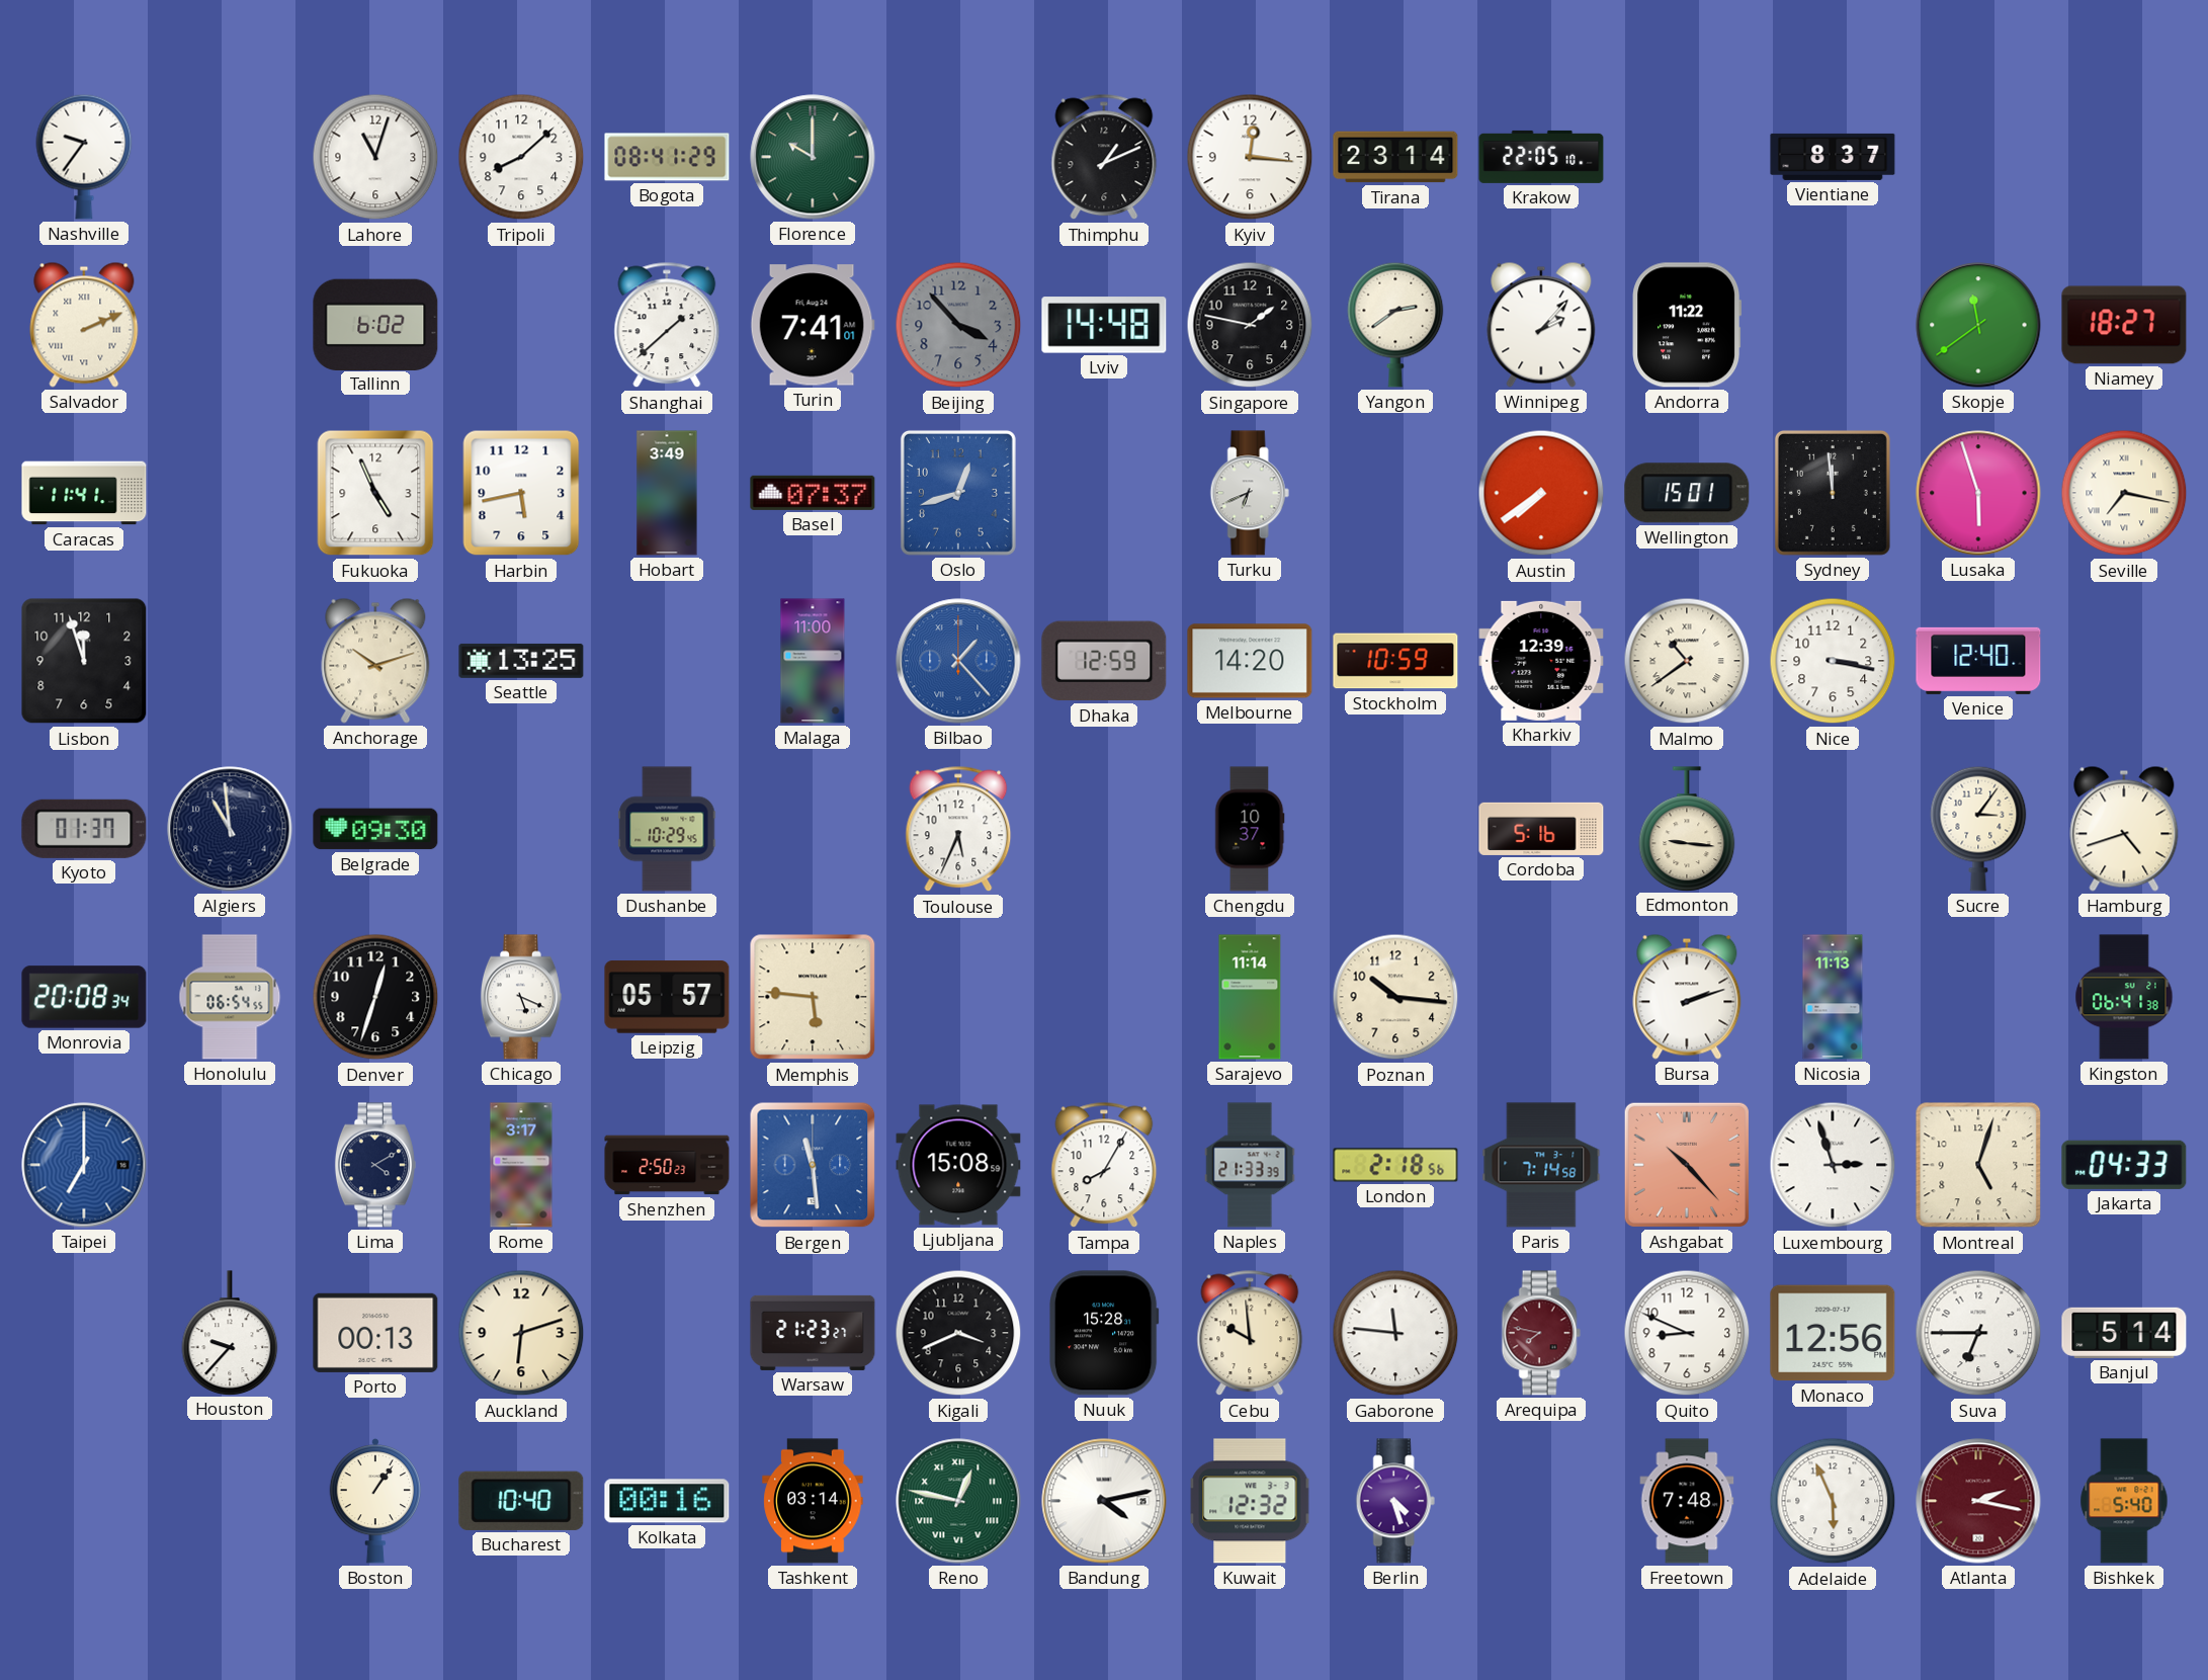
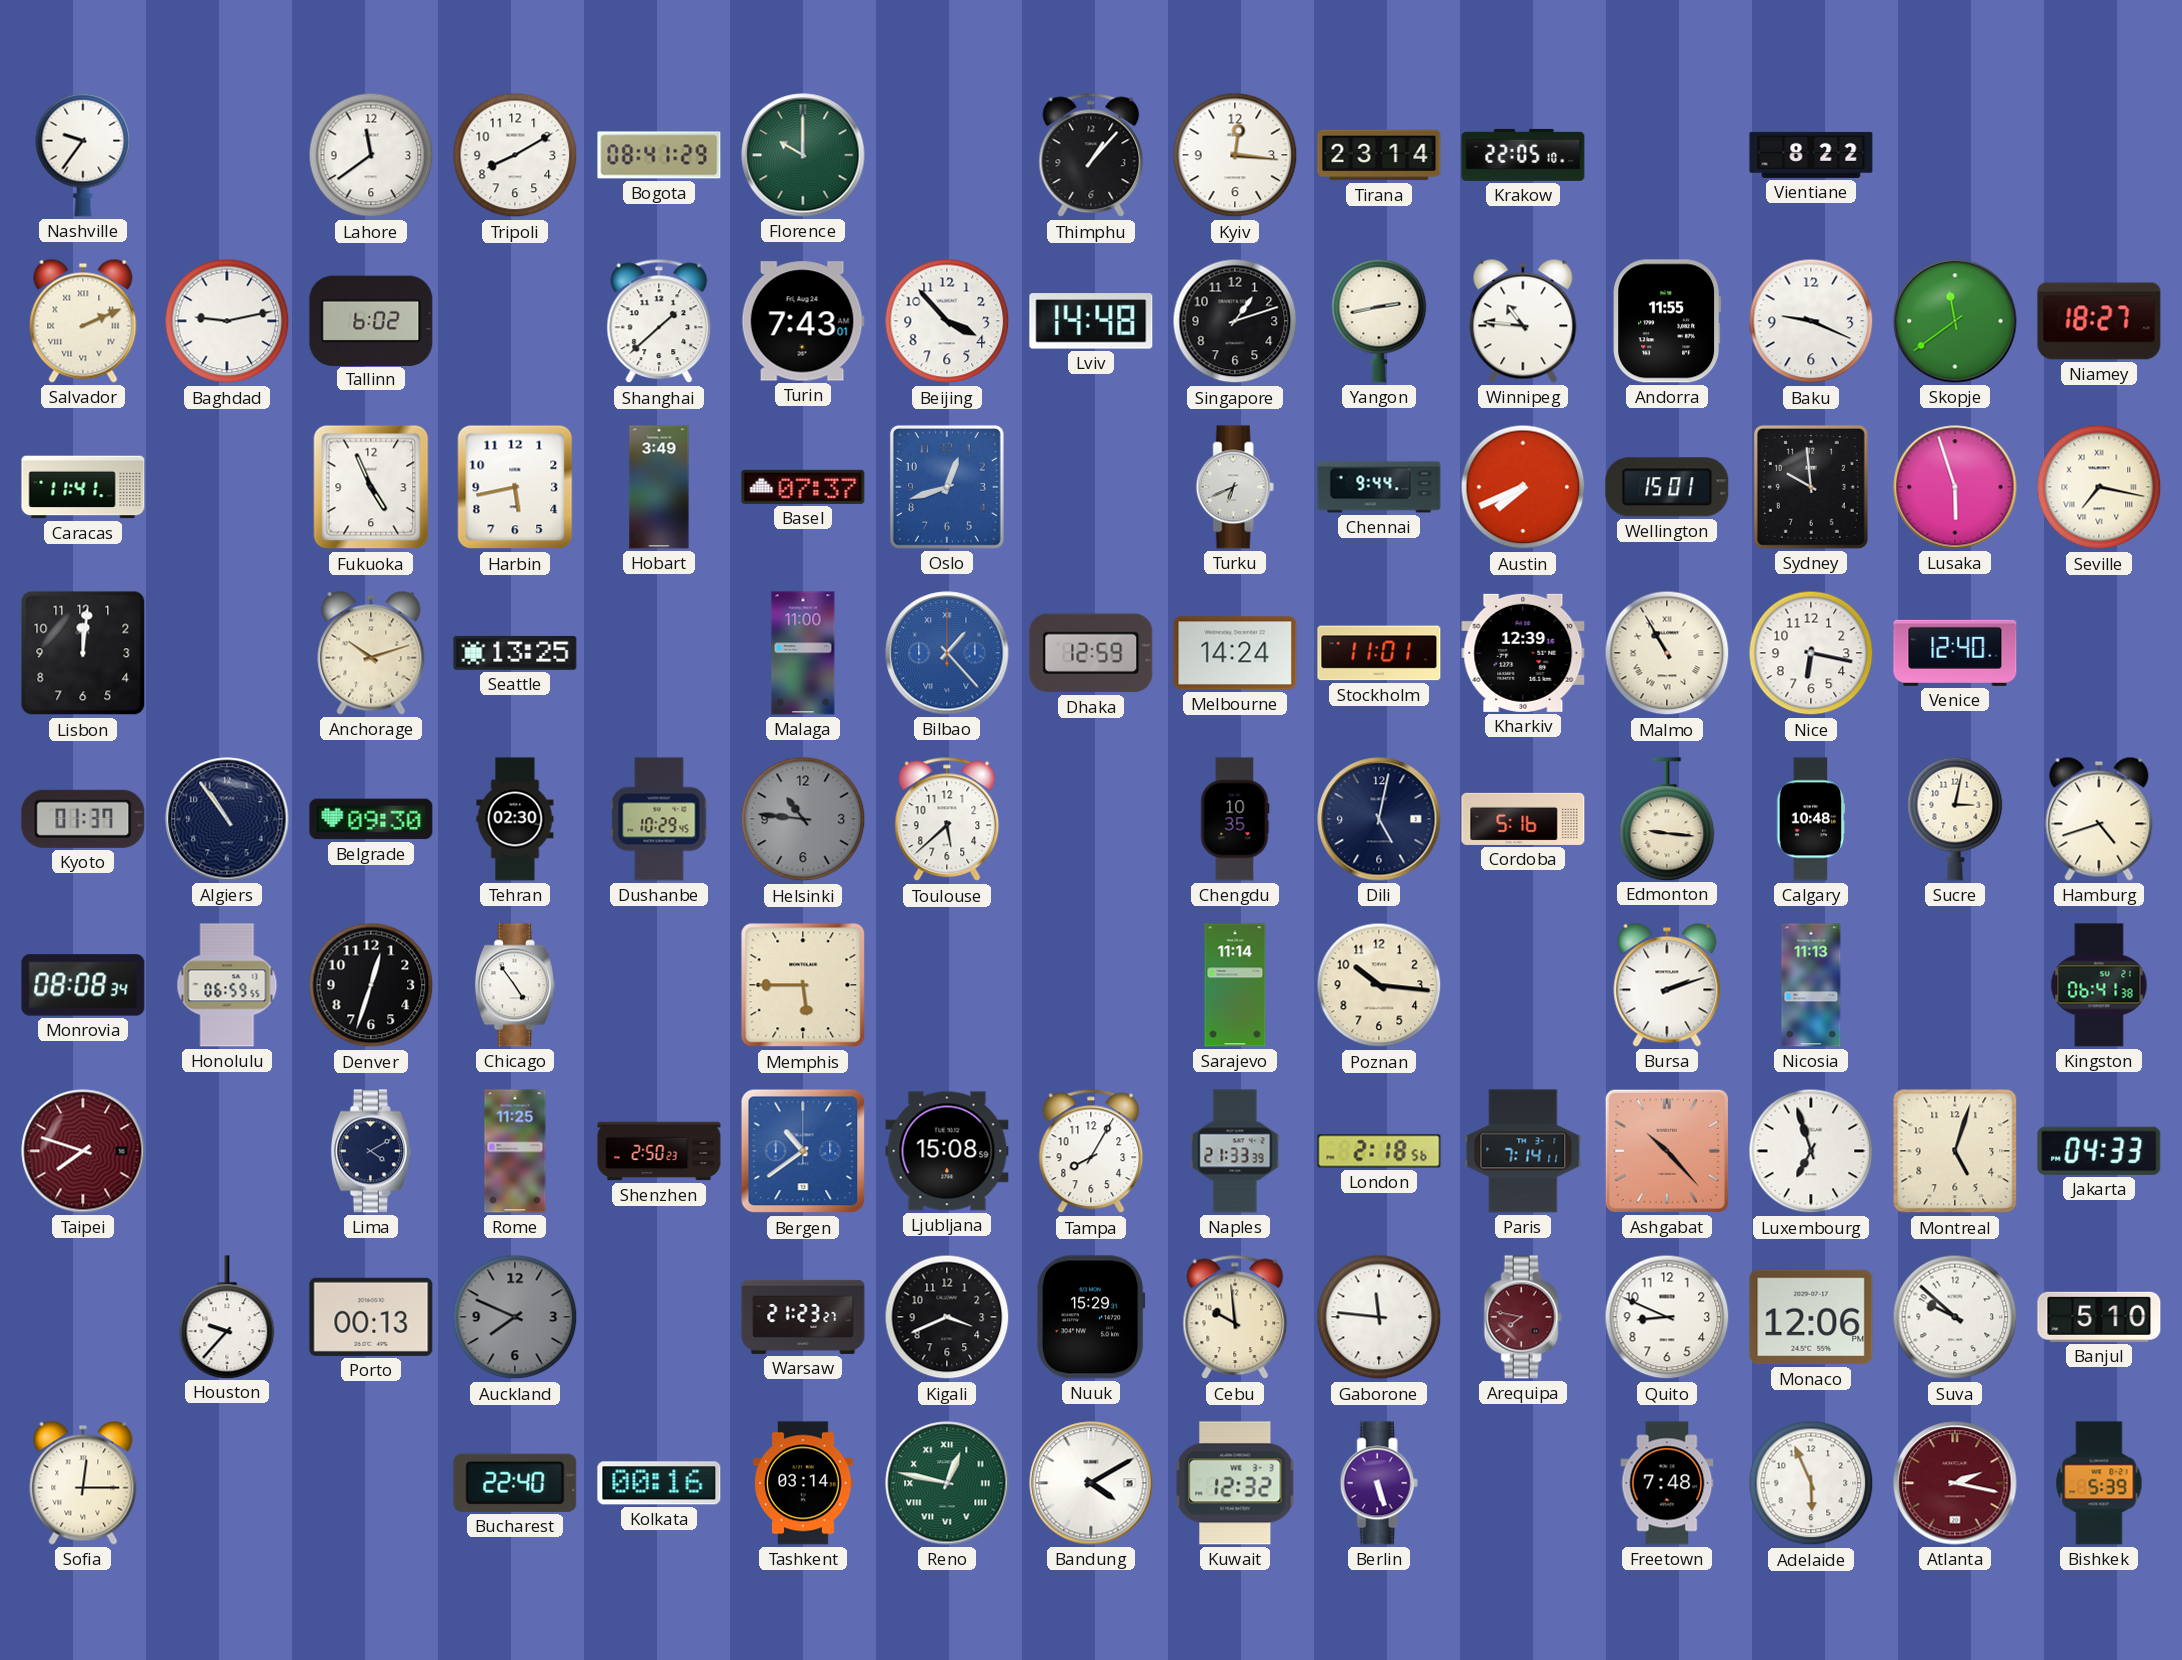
Lahore: 11:03 -> 11:39
Tripoli: 8:08 -> 8:10
Thimphu: 1:11 -> 1:07
Vientiane: 8:37 -> 8:22
Baghdad: none -> 9:13
Turin: 7:41 -> 7:43
Beijing dial: grey -> white
Singapore: 1:47 -> 1:12
Yangon: 2:39 -> 2:43
Winnipeg: 2:07 -> 10:46
Andorra: 11:22 -> 11:55
Baku: none -> 9:19
Chennai: none -> 9:44
Austin: 7:39 -> 7:41
Sydney: 11:59 -> 9:59
Lisbon: 11:57 -> 12:01
Melbourne: 14:20 -> 14:24
Stockholm: 10:59 -> 11:01
Malmo: 10:39 -> 10:55
Nice: 3:17 -> 6:17
Algiers: 10:59 -> 10:54
Tehran: none -> 02:30
Helsinki: none -> 10:46
Toulouse: 5:34 -> 5:38
Chengdu: 10:37 -> 10:35
Dili: none -> 5:02
Calgary: none -> 10:48
Sucre: 3:06 -> 3:02
Monrovia: 20:08 -> 08:08
Honolulu: 06:54 -> 06:59
Chicago: 5:19 -> 4:54
Leipzig: 05:57 -> none
Memphis: 5:46 -> 5:45
Taipei: 7:00 -> 7:48
Taipei dial: blue -> burgundy
Rome: 3:17 -> 11:25
Bergen: 11:29 -> 10:39
Paris: 7:14:58 -> 7:14:11
Luxembourg: 2:57 -> 6:57
Auckland: 6:12 -> 7:49
Auckland dial: cream -> grey
Nuuk: 15:28 -> 15:29
Monaco: 12:56 -> 12:06
Suva: 6:45 -> 9:52
Banjul: 5:14 -> 5:10
Sofia: none -> 12:15
Boston: 1:06 -> none
Bucharest: 10:40 -> 22:40
Bandung: 4:13 -> 4:10
Berlin: 4:27 -> 5:27
Bishkek: 5:40 -> 5:39
